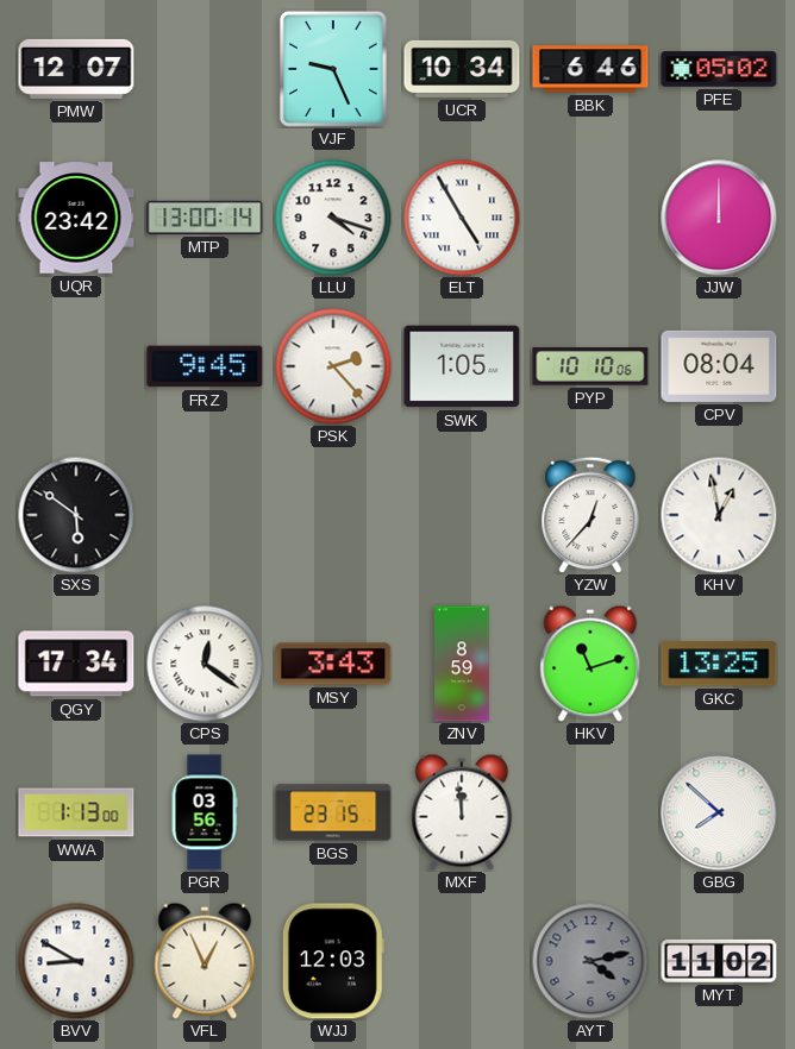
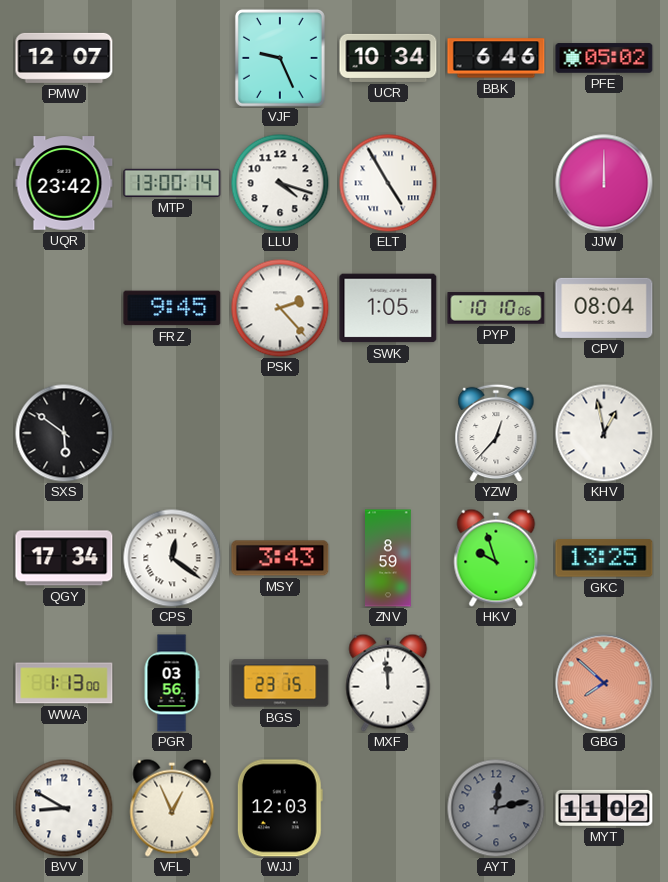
HKV: 11:12 -> 9:57
GBG dial: white -> salmon
AYT: 4:13 -> 12:13
